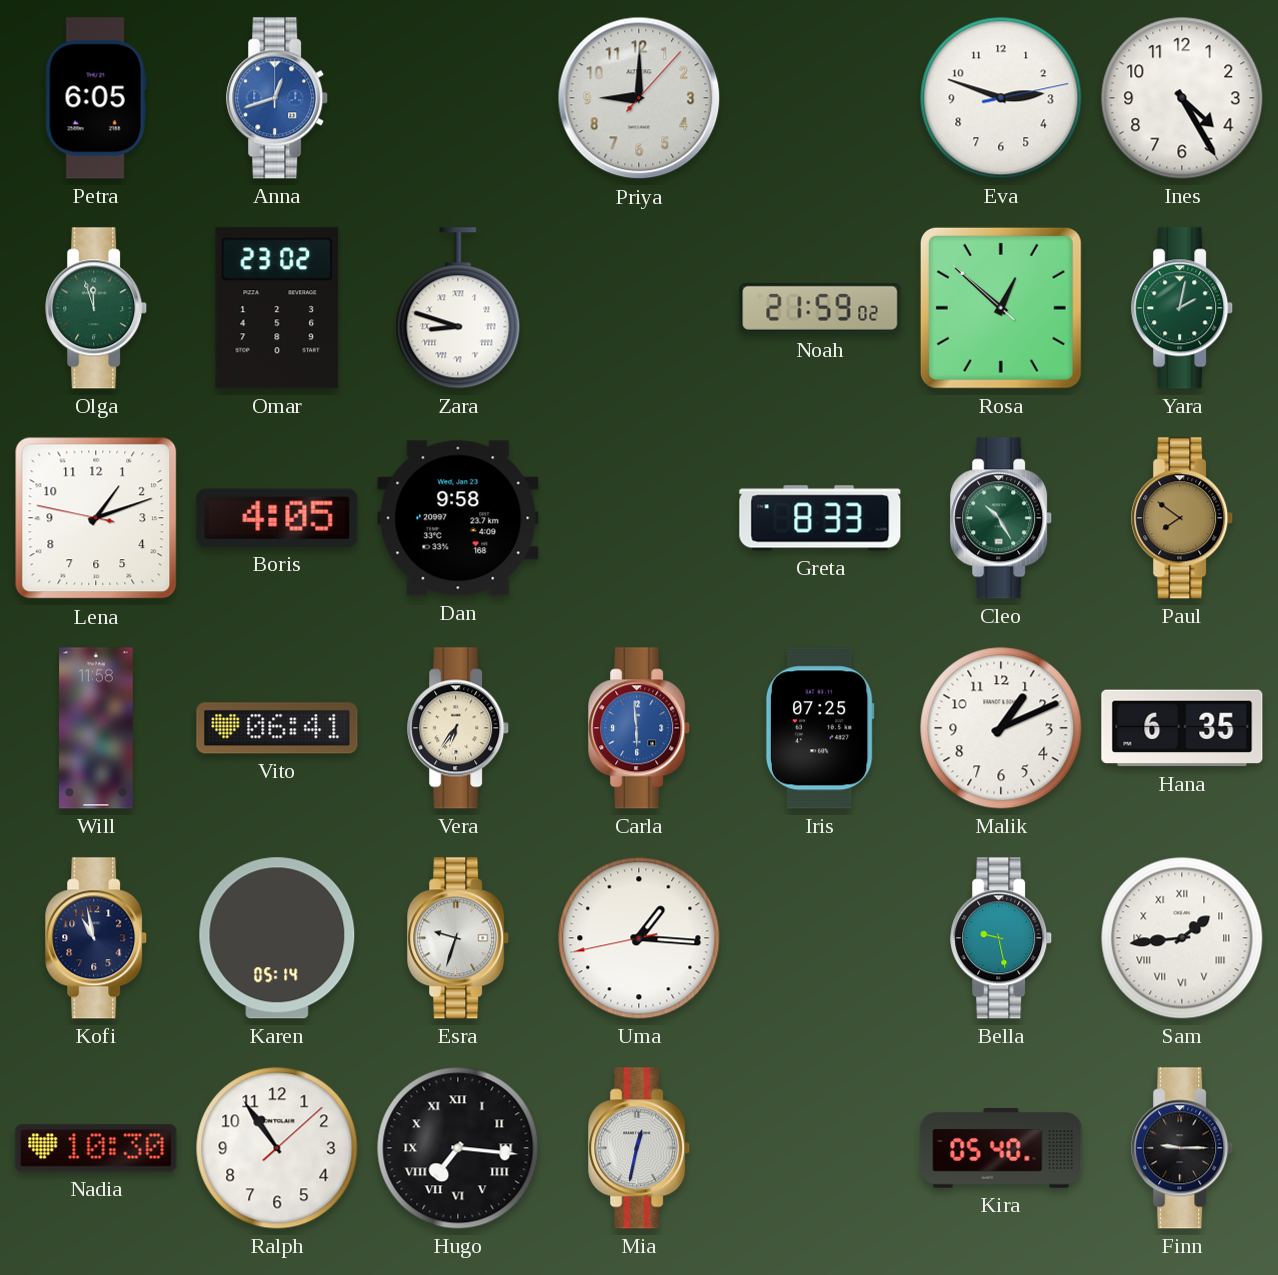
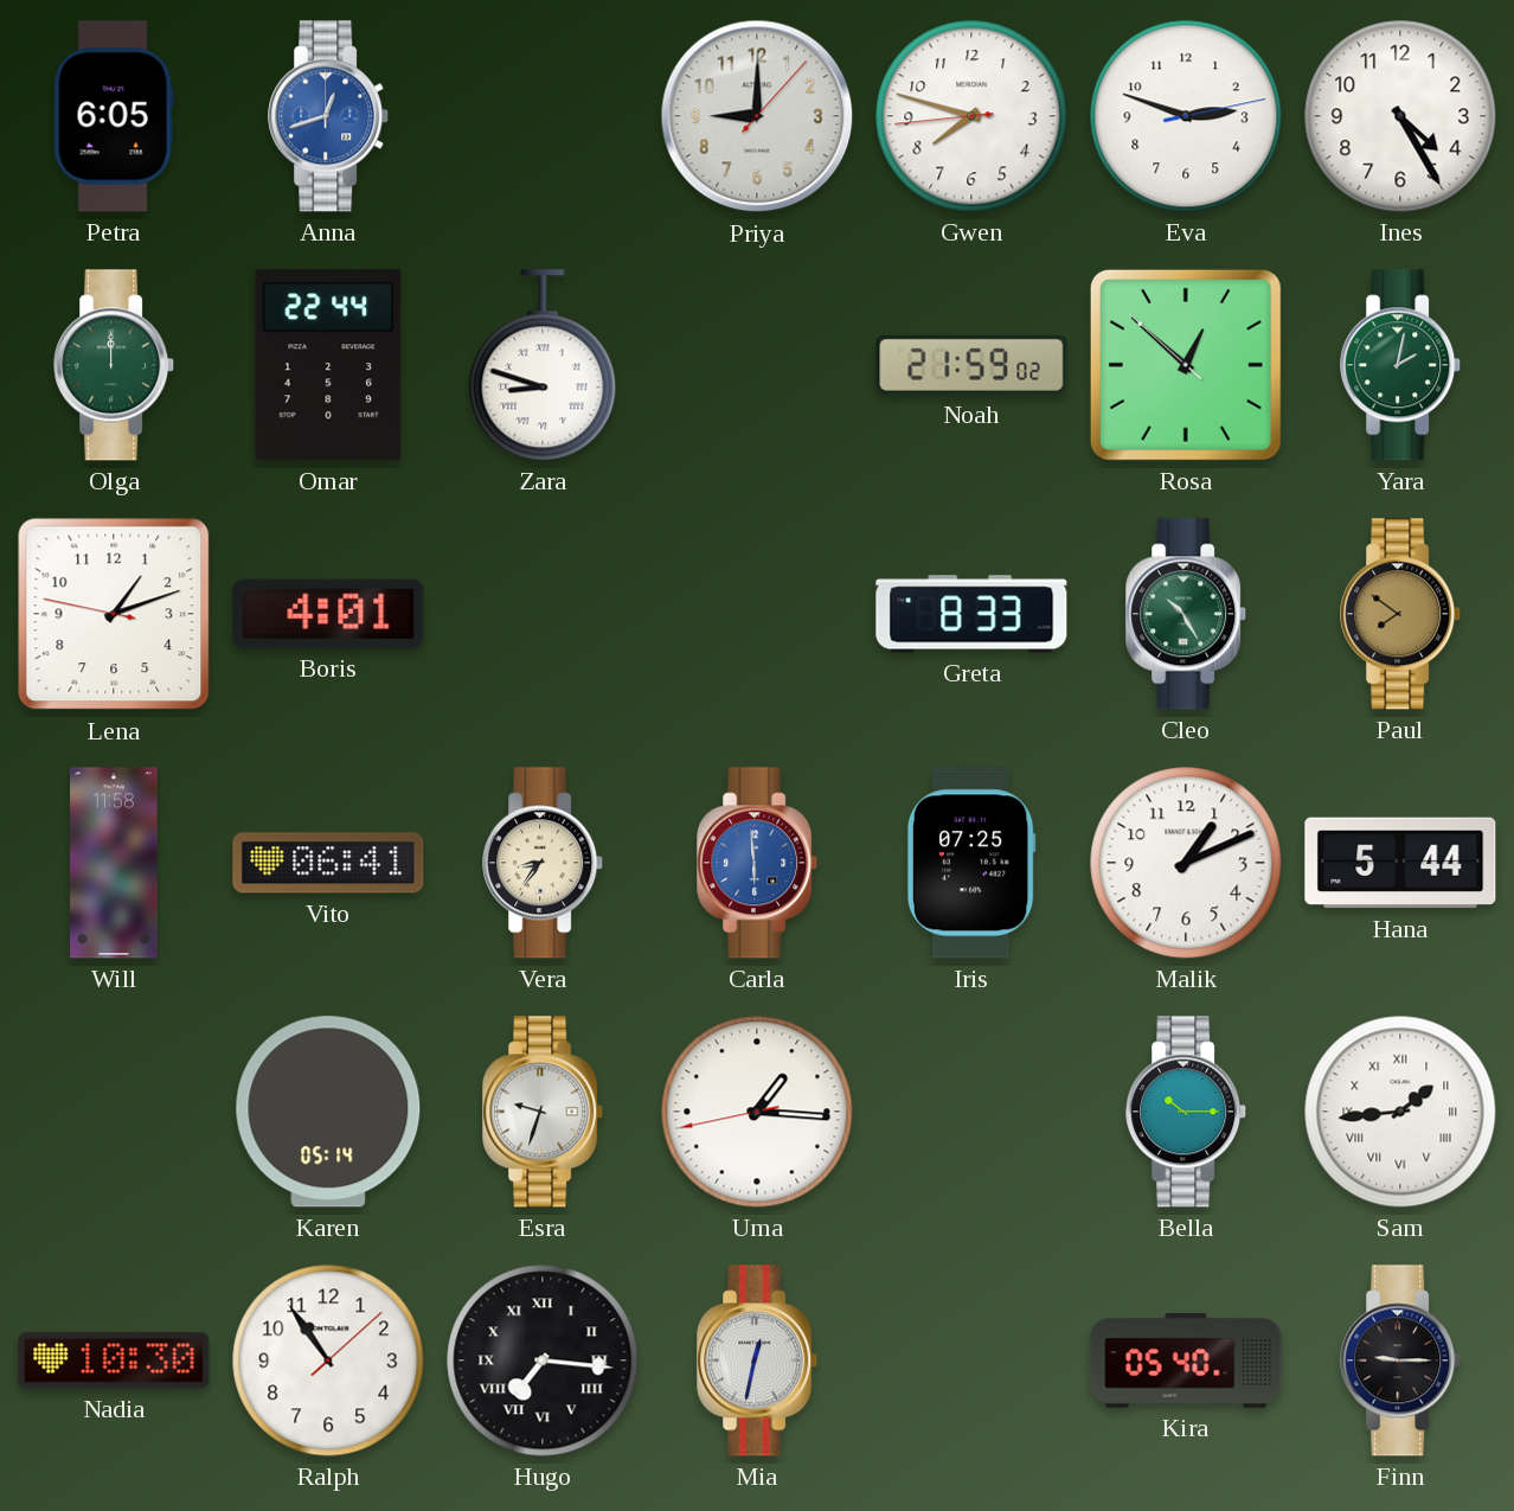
Gwen: none -> 7:47
Olga: 11:57 -> 12:00
Omar: 23:02 -> 22:44
Boris: 4:05 -> 4:01
Dan: 9:58 -> none
Vera: 6:36 -> 8:36
Hana: 6:35 -> 5:44
Kofi: 10:58 -> none
Bella: 9:28 -> 10:15
